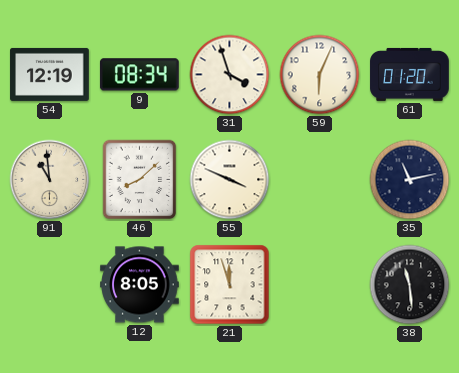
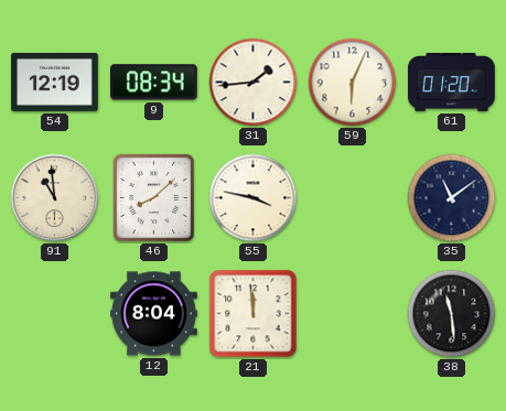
31: 3:57 -> 1:44
55: 3:49 -> 3:47
35: 11:13 -> 11:09
12: 8:05 -> 8:04
21: 11:57 -> 11:59
